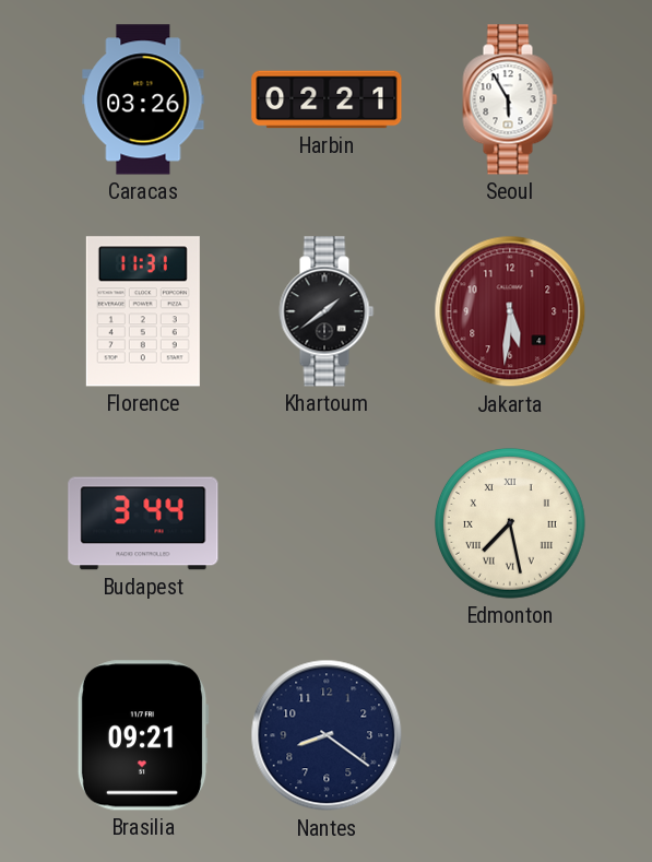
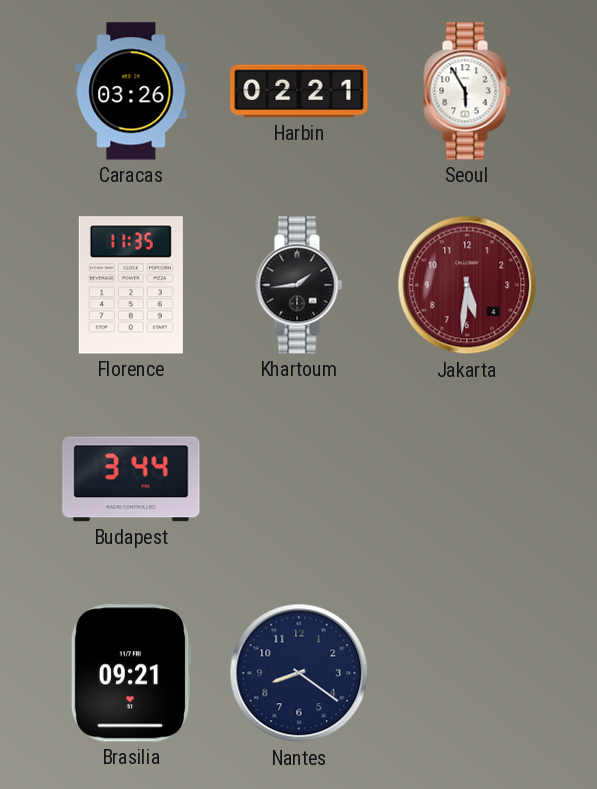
Florence: 11:31 -> 11:35
Khartoum: 1:39 -> 1:44
Edmonton: 7:28 -> none
